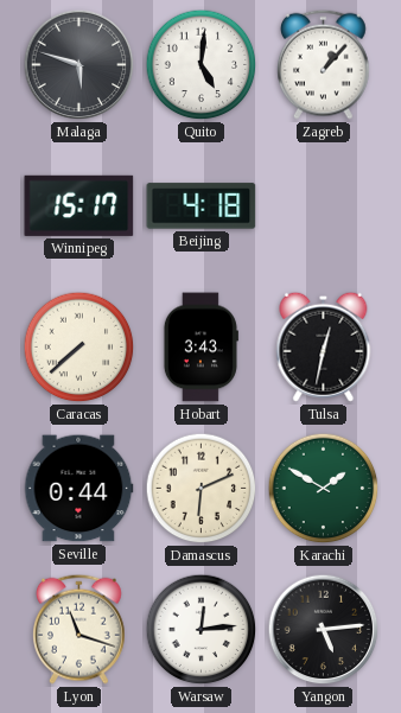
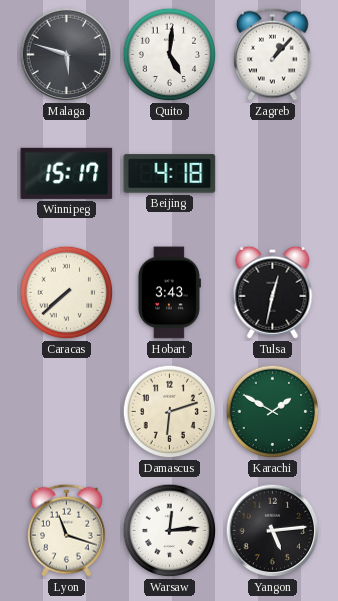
Seville: 0:44 -> none
Damascus: 6:11 -> 6:12
